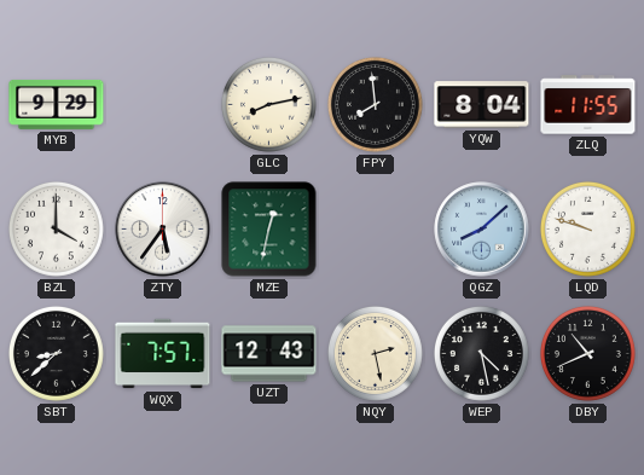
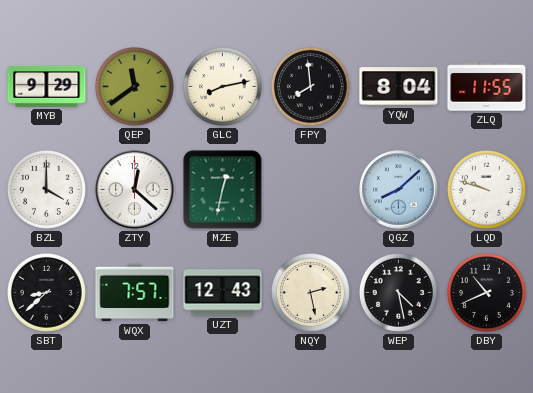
QEP: none -> 11:39
ZTY: 5:36 -> 12:22
